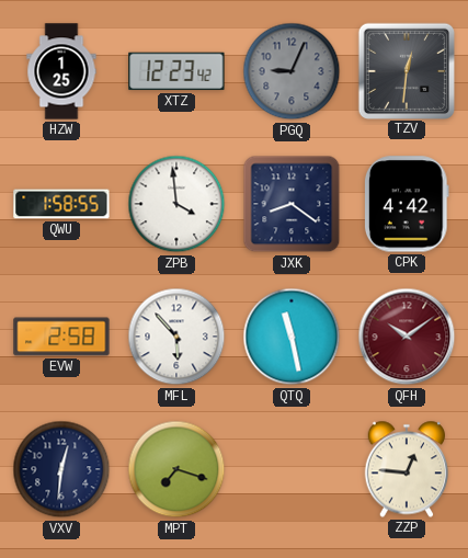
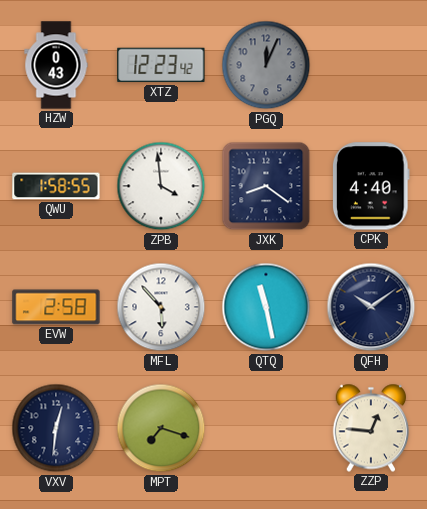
HZW: 1:25 -> 0:43
PGQ: 9:04 -> 12:04
TZV: 12:31 -> none
CPK: 4:42 -> 4:40
QFH dial: burgundy -> navy
